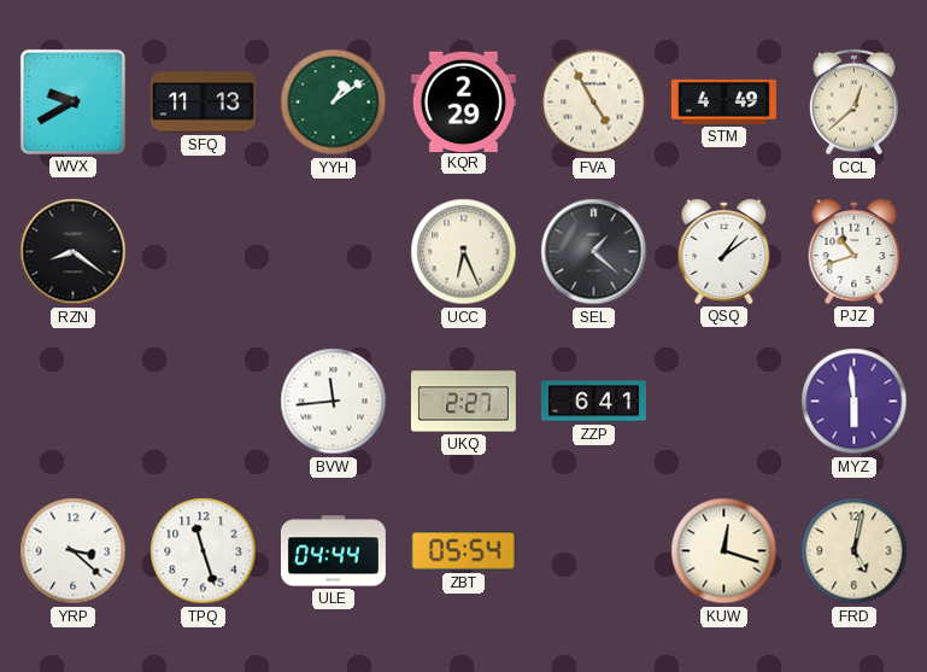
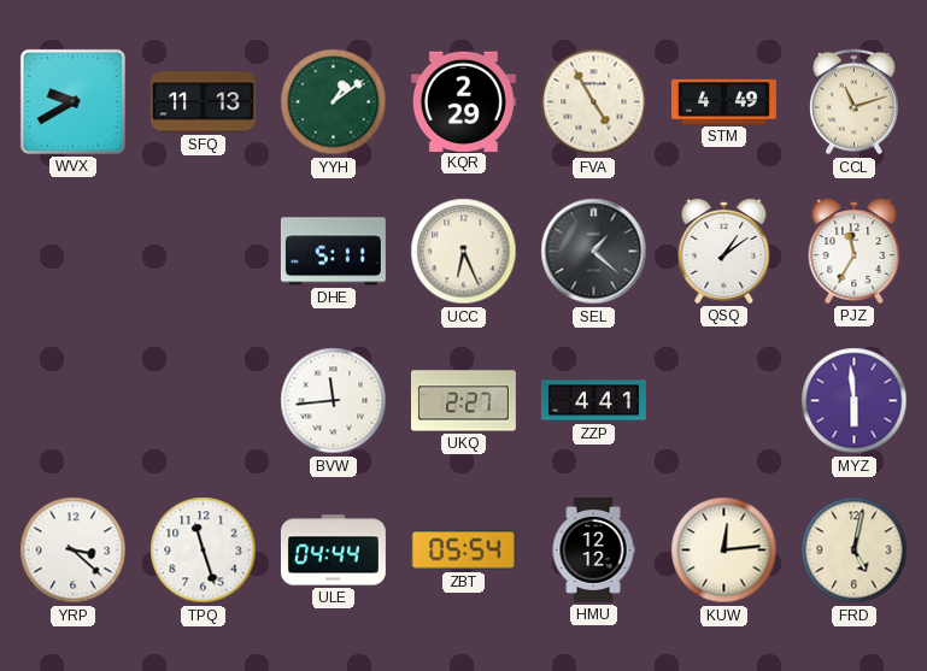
CCL: 12:38 -> 11:12
RZN: 8:21 -> none
DHE: none -> 5:11
PJZ: 10:42 -> 11:35
ZZP: 6:41 -> 4:41
HMU: none -> 12:12
KUW: 12:18 -> 12:14
